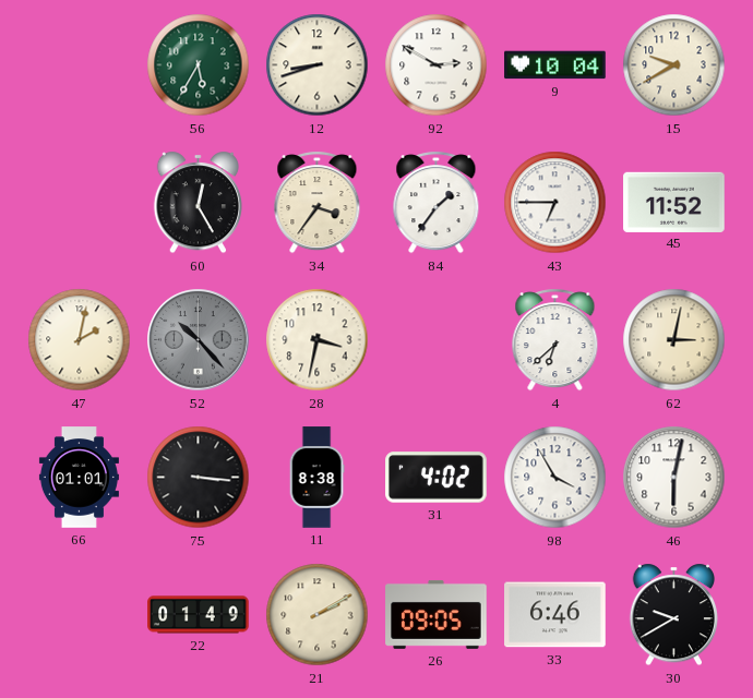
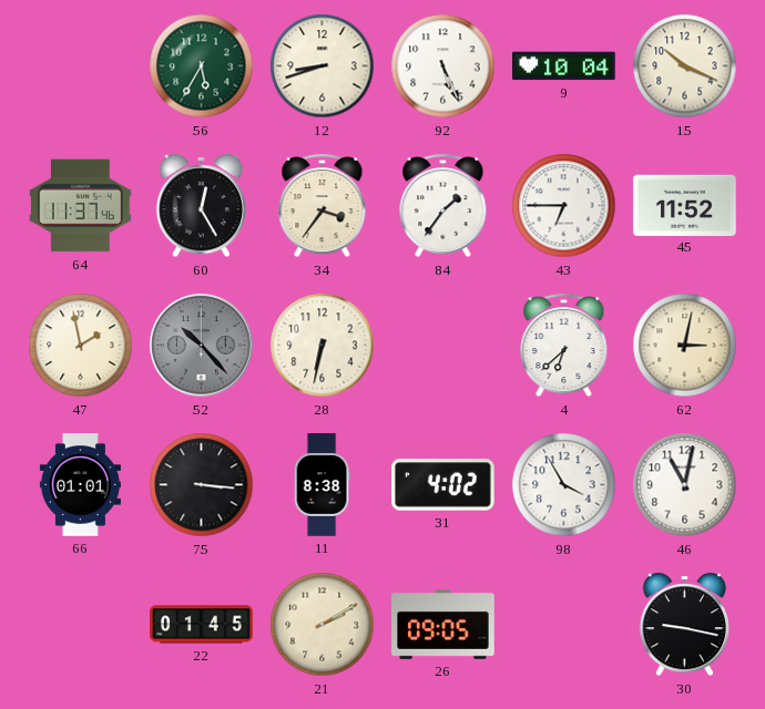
92: 2:50 -> 5:26
15: 9:40 -> 10:19
64: none -> 11:37
47: 2:02 -> 1:58
28: 3:32 -> 6:32
46: 6:02 -> 11:02
22: 01:49 -> 01:45
33: 6:46 -> none
30: 9:40 -> 9:17
